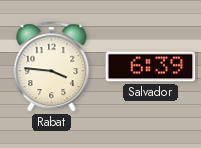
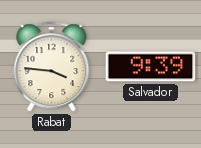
Salvador: 6:39 -> 9:39
